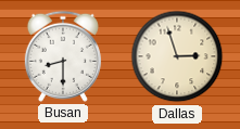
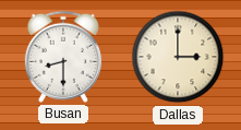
Dallas: 2:57 -> 3:00
